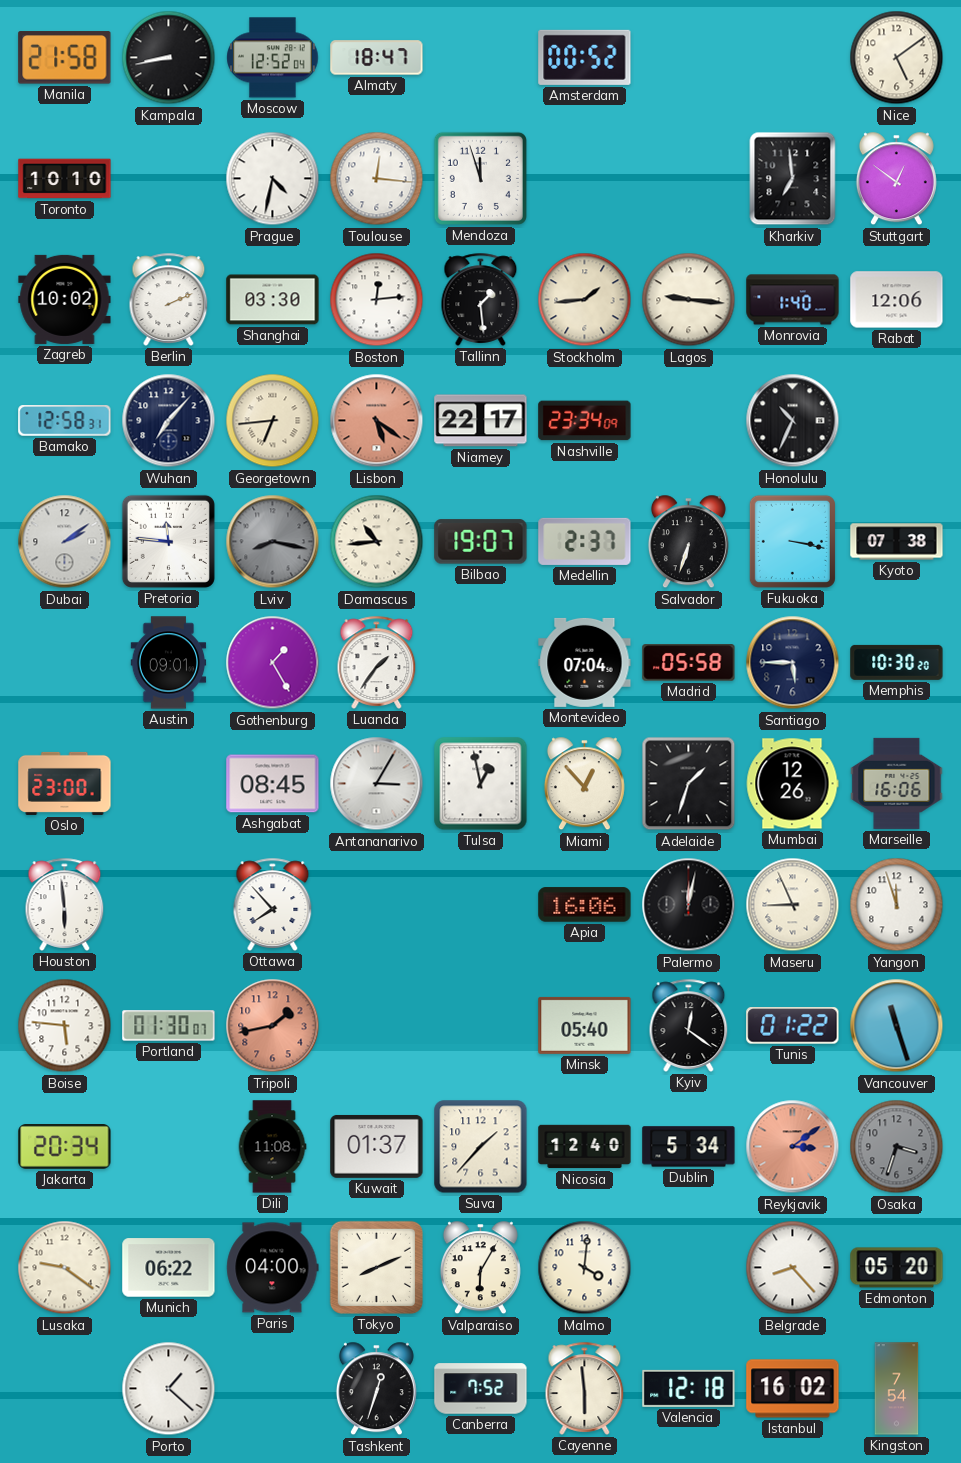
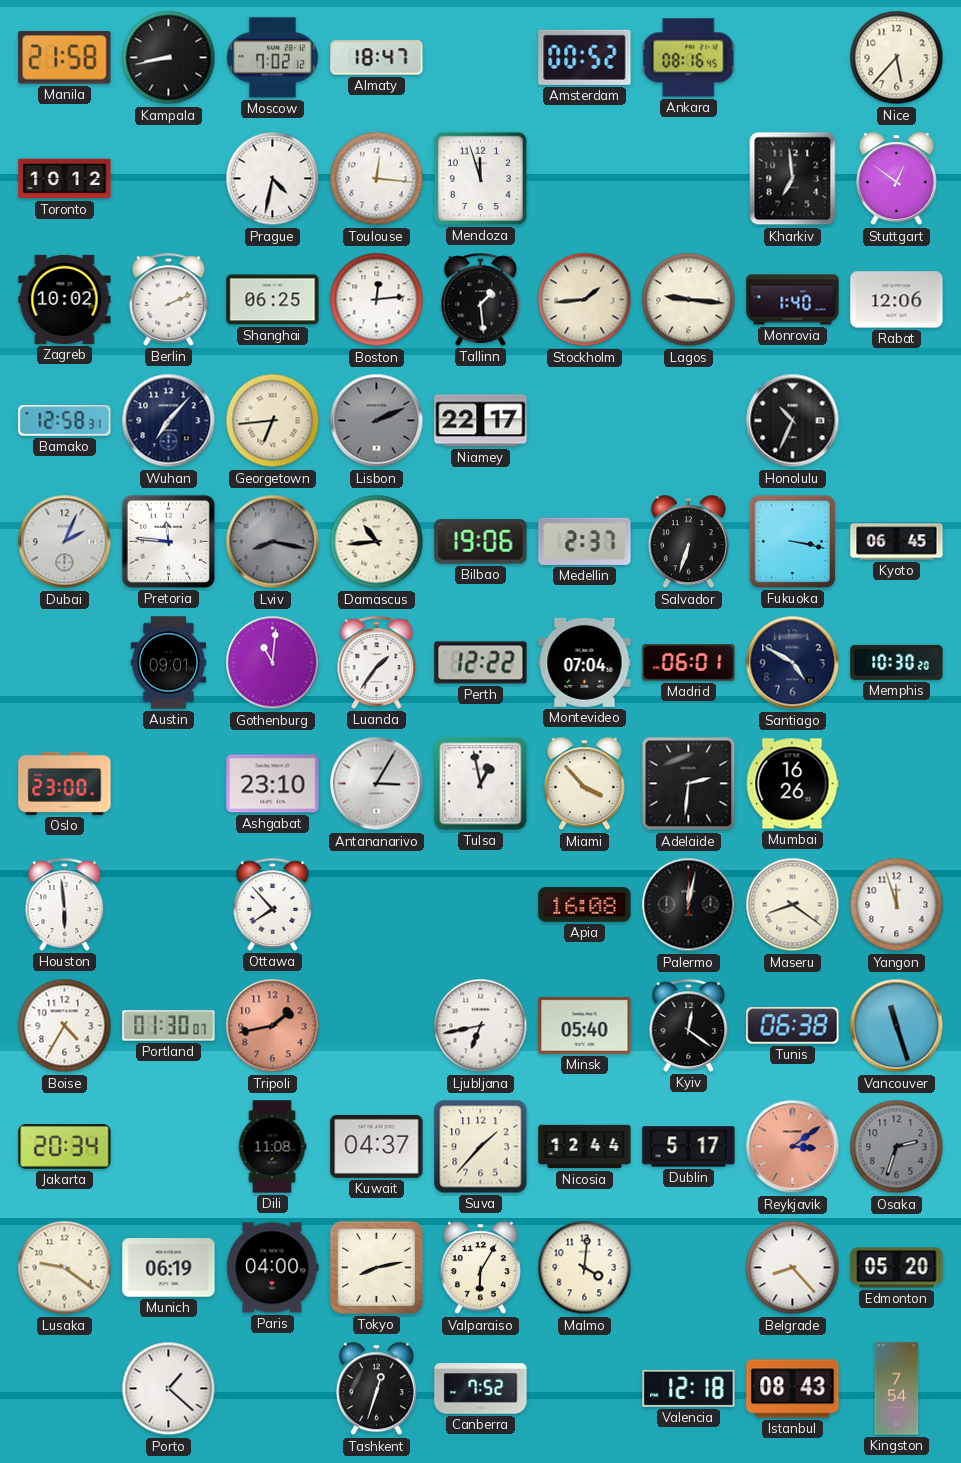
Moscow: 12:52 -> 7:02
Ankara: none -> 08:16
Nice: 5:09 -> 5:37
Toronto: 10:10 -> 10:12
Shanghai: 03:30 -> 06:25
Lisbon: 5:21 -> 2:11
Lisbon dial: salmon -> grey
Nashville: 23:34 -> none
Dubai: 2:09 -> 2:04
Bilbao: 19:07 -> 19:06
Kyoto: 07:38 -> 06:45
Gothenburg: 1:25 -> 11:01
Perth: none -> 12:22
Madrid: 05:58 -> 06:01
Santiago: 5:45 -> 4:50
Ashgabat: 08:45 -> 23:10
Miami: 12:53 -> 3:53
Adelaide: 1:33 -> 2:31
Mumbai: 12:26 -> 16:26
Marseille: 16:06 -> none
Apia: 16:06 -> 16:08
Maseru: 8:56 -> 8:21
Boise: 5:46 -> 4:35
Ljubljana: none -> 6:43
Tunis: 01:22 -> 06:38
Kuwait: 01:37 -> 04:37
Nicosia: 12:40 -> 12:44
Dublin: 5:34 -> 5:17
Osaka: 3:33 -> 2:33
Munich: 06:22 -> 06:19
Tokyo: 8:11 -> 8:13
Cayenne: 5:59 -> none
Istanbul: 16:02 -> 08:43
